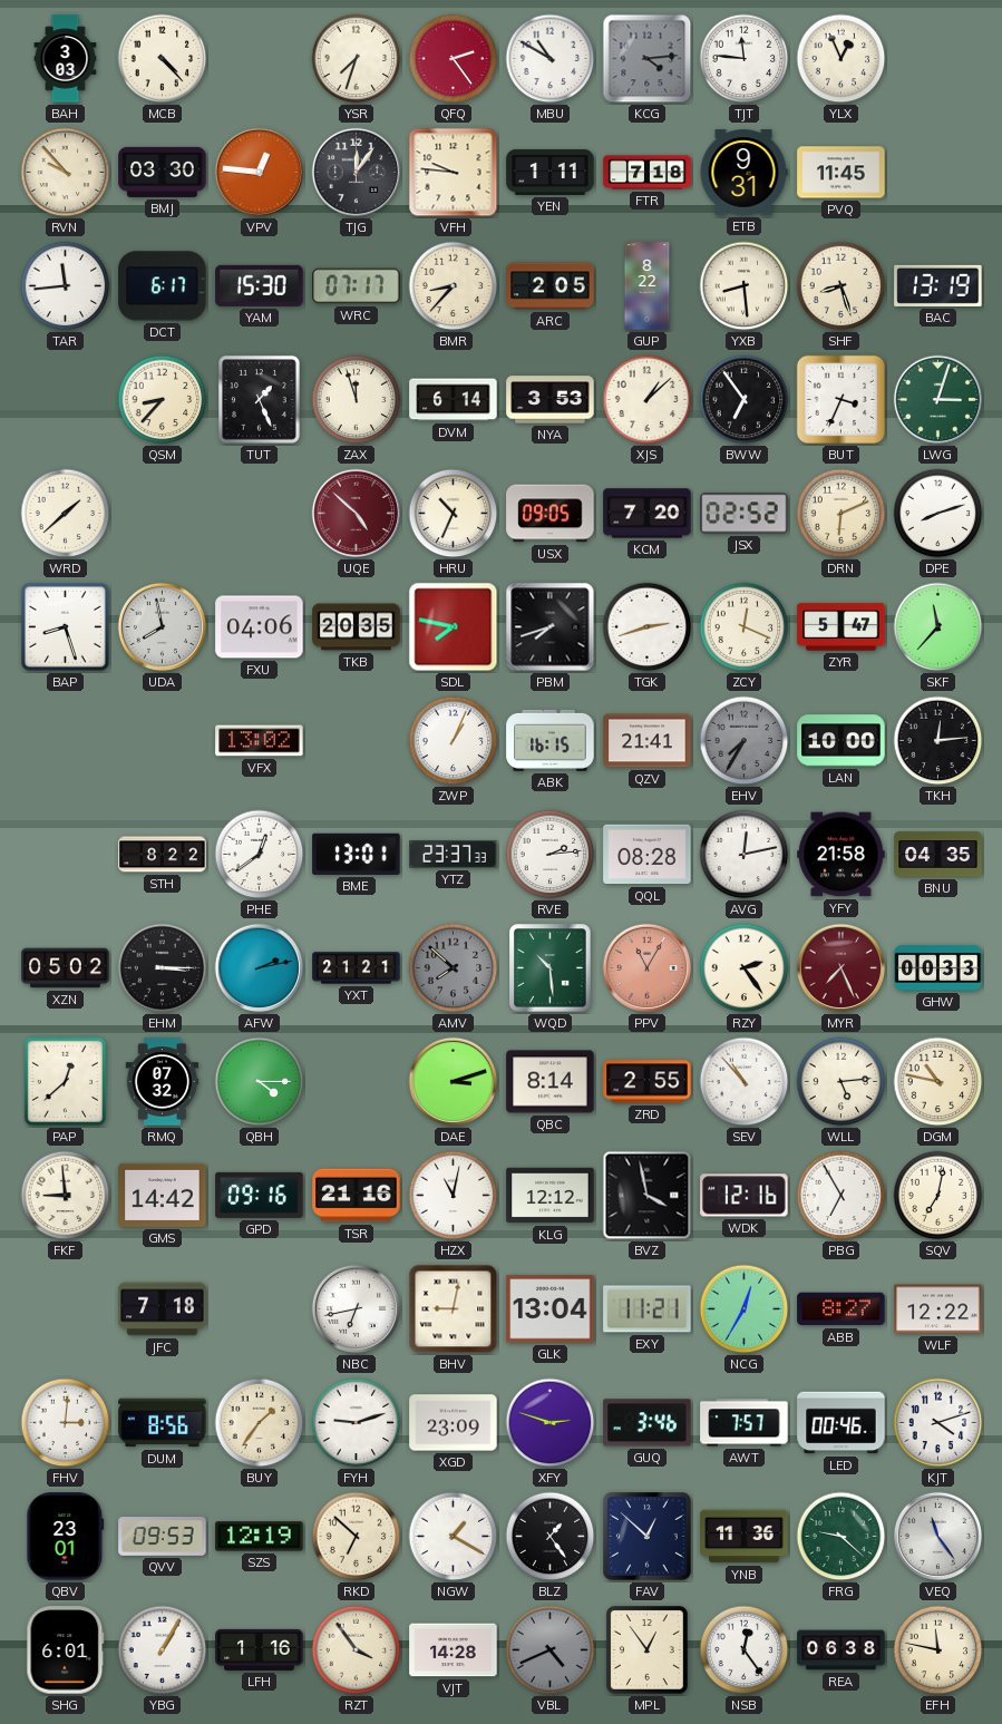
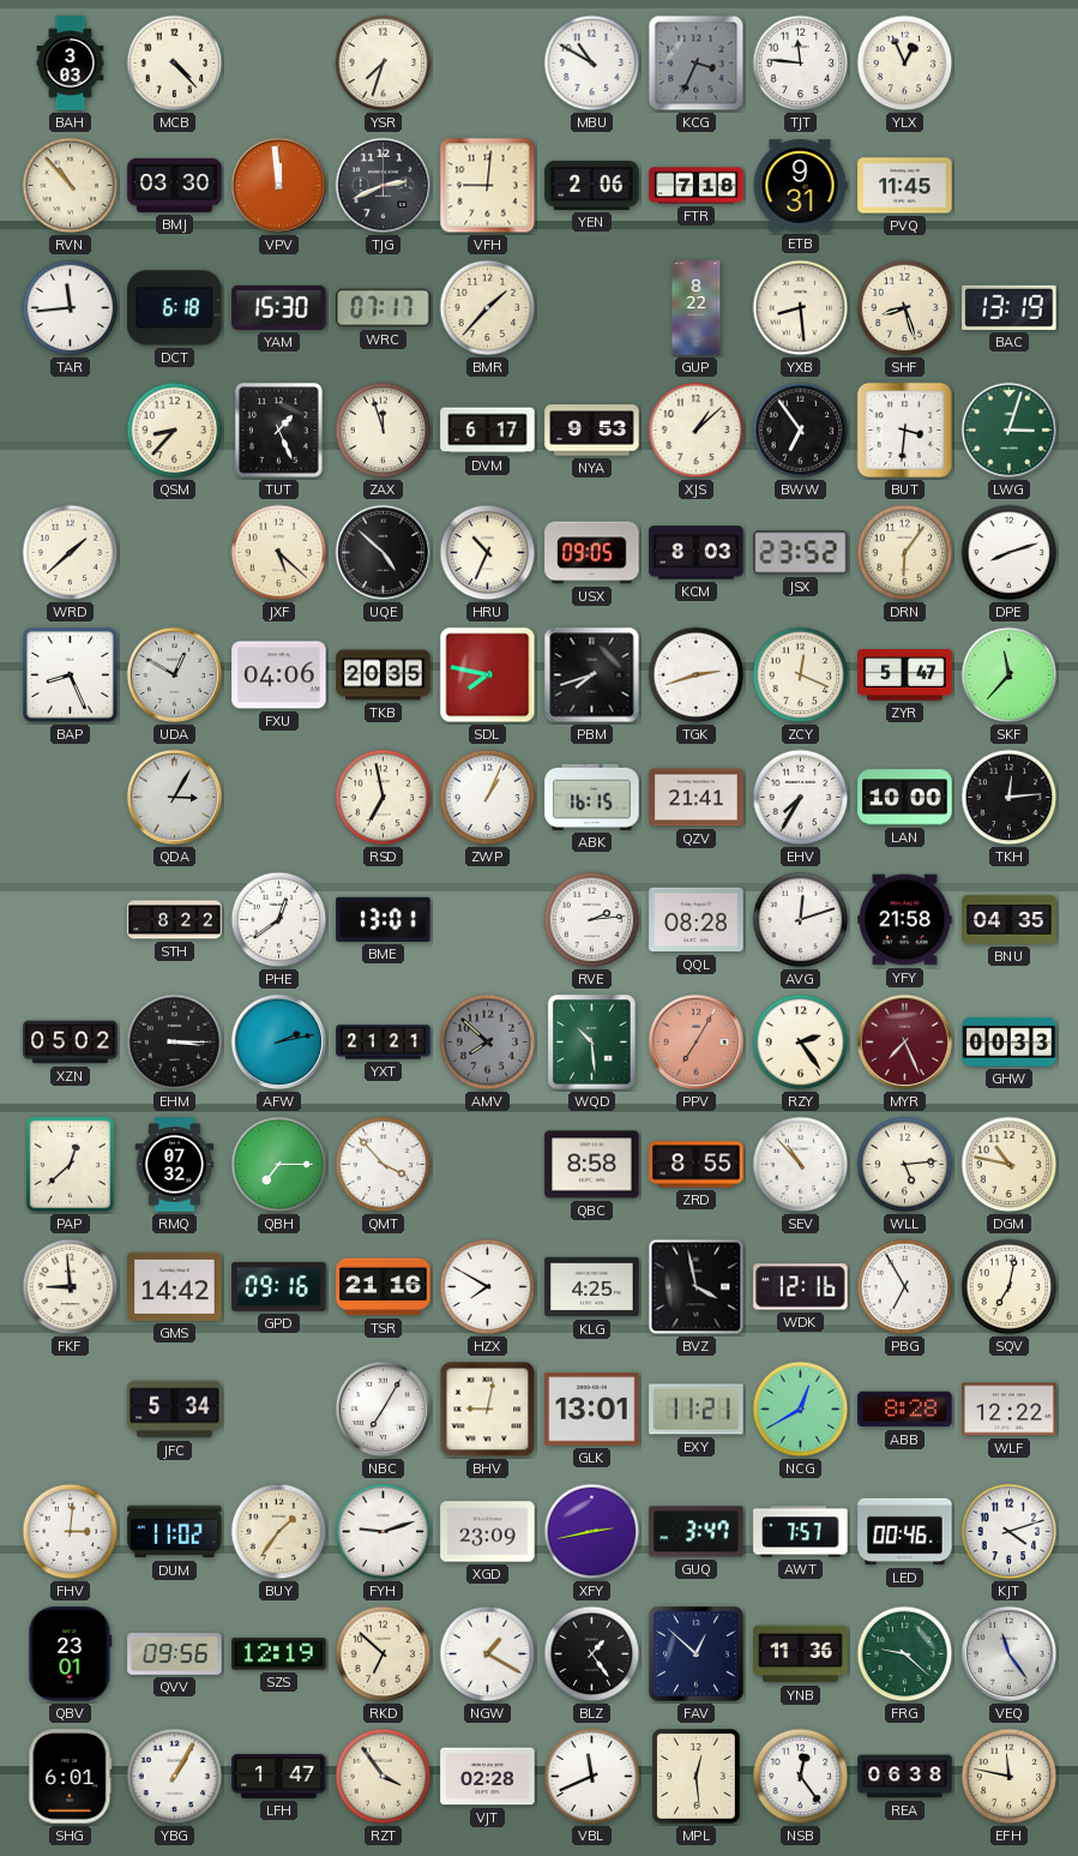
QFQ: 2:24 -> none
KCG: 4:14 -> 3:34
RVN: 9:53 -> 10:53
VPV: 12:46 -> 11:59
TJG: 12:06 -> 2:41
VFH: 9:46 -> 9:01
YEN: 1:11 -> 2:06
DCT: 6:17 -> 6:18
BMR: 8:37 -> 1:37
ARC: 2:05 -> none
DVM: 6:14 -> 6:17
NYA: 3:53 -> 9:53
BUT: 3:34 -> 3:31
JXF: none -> 5:22
UQE dial: burgundy -> black
KCM: 7:20 -> 8:03
JSX: 02:52 -> 23:52
DRN: 6:11 -> 6:06
BAP: 8:27 -> 8:26
UDA: 7:58 -> 12:50
QDA: none -> 3:05
VFX: 13:02 -> none
RSD: none -> 6:58
EHV dial: grey -> white
YTZ: 23:37 -> none
AVG: 12:13 -> 12:12
PPV: 11:05 -> 7:05
QBH: 4:15 -> 7:15
QMT: none -> 3:53
DAE: 3:12 -> none
QBC: 8:14 -> 8:58
ZRD: 2:55 -> 8:55
HZX: 11:02 -> 7:50
KLG: 12:12 -> 4:25
JFC: 7:18 -> 5:34
NBC: 6:43 -> 7:05
GLK: 13:04 -> 13:01
NCG: 12:35 -> 12:40
ABB: 8:27 -> 8:28
DUM: 8:56 -> 11:02
XFY: 2:48 -> 2:43
GUQ: 3:46 -> 3:47
QVV: 09:53 -> 09:56
LFH: 1:16 -> 1:47
VJT: 14:28 -> 02:28
VBL: 4:41 -> 11:41
VBL dial: grey -> white
MPL: 12:54 -> 12:29
